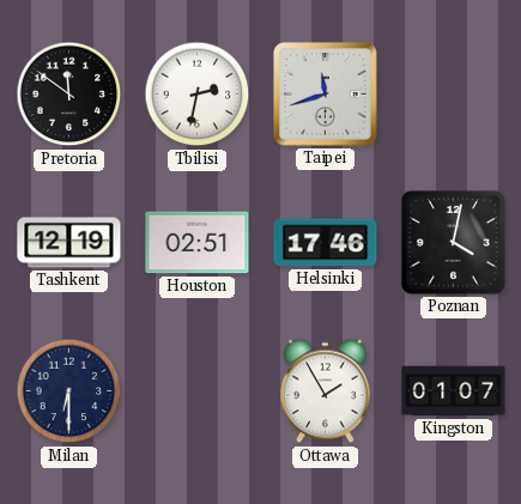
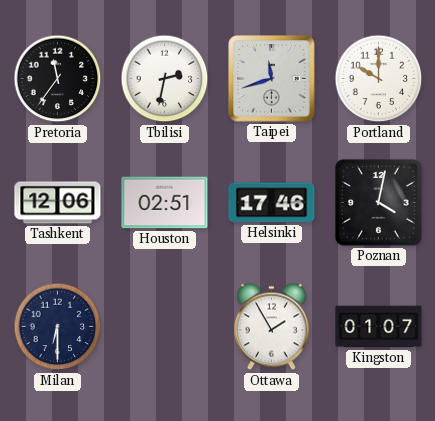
Pretoria: 11:51 -> 11:36
Portland: none -> 10:00
Tashkent: 12:19 -> 12:06
